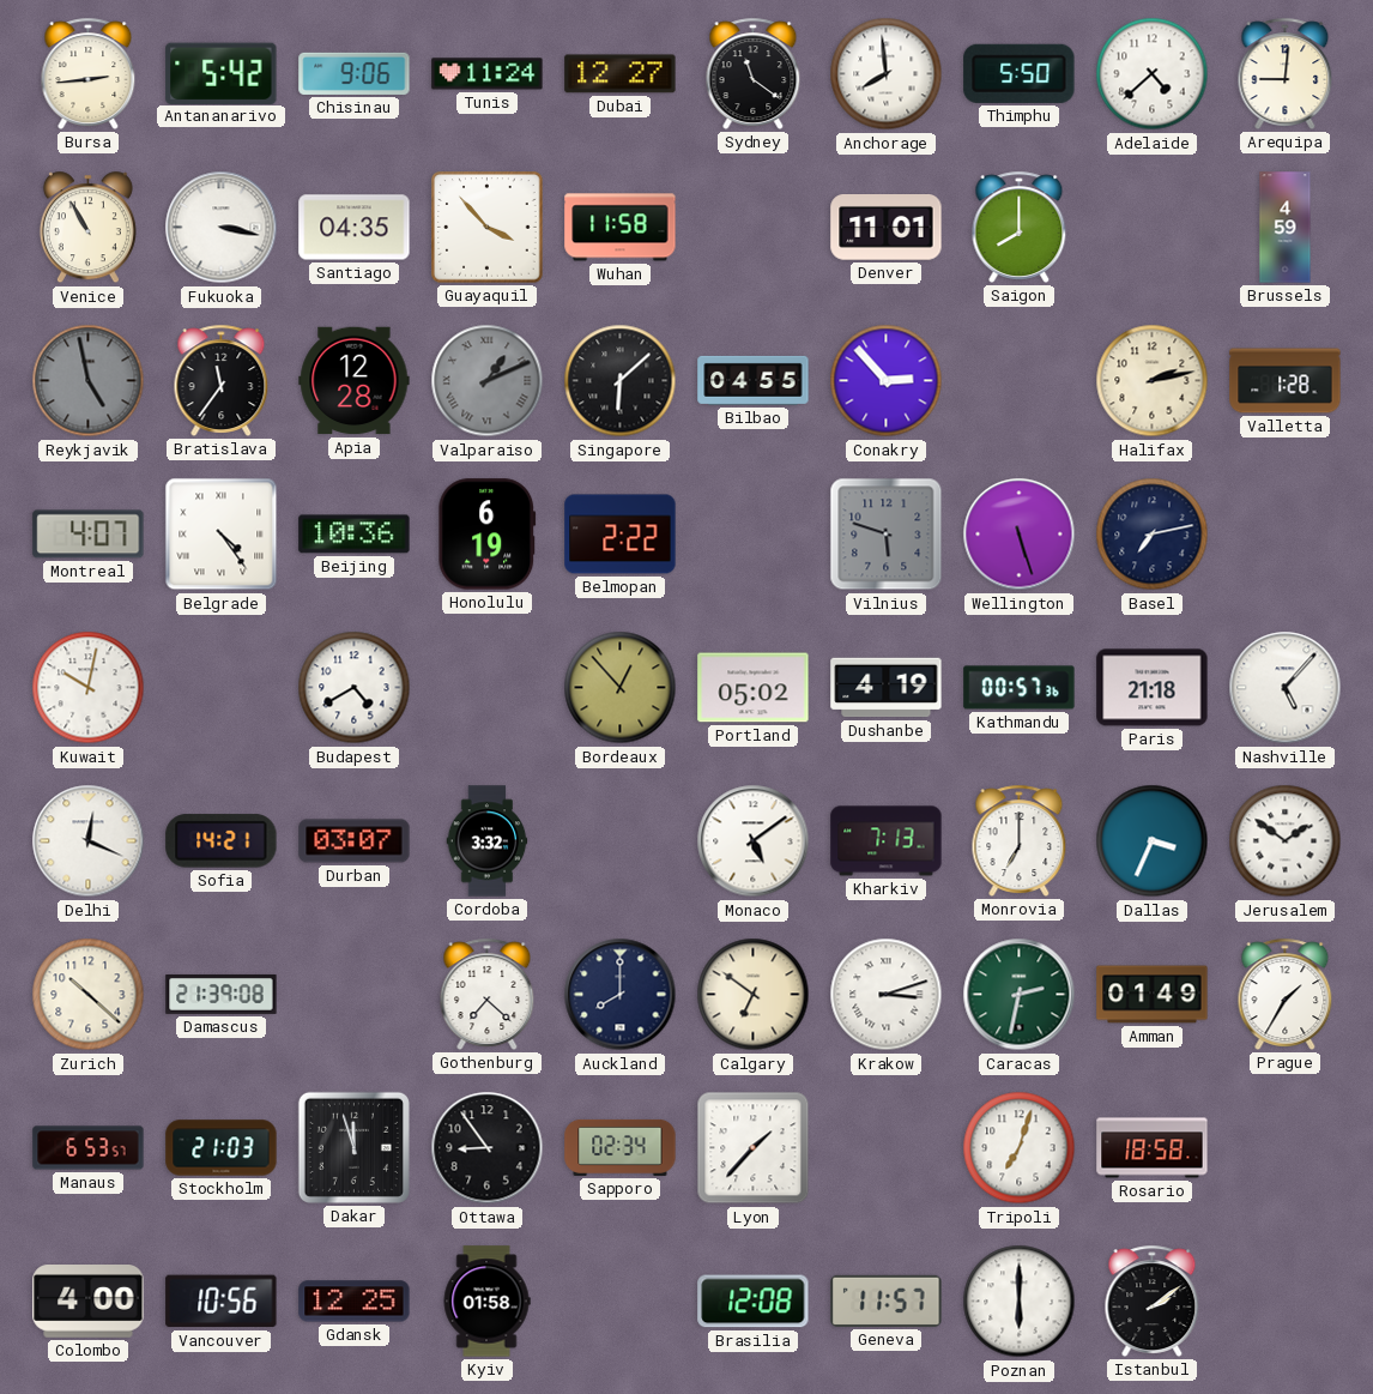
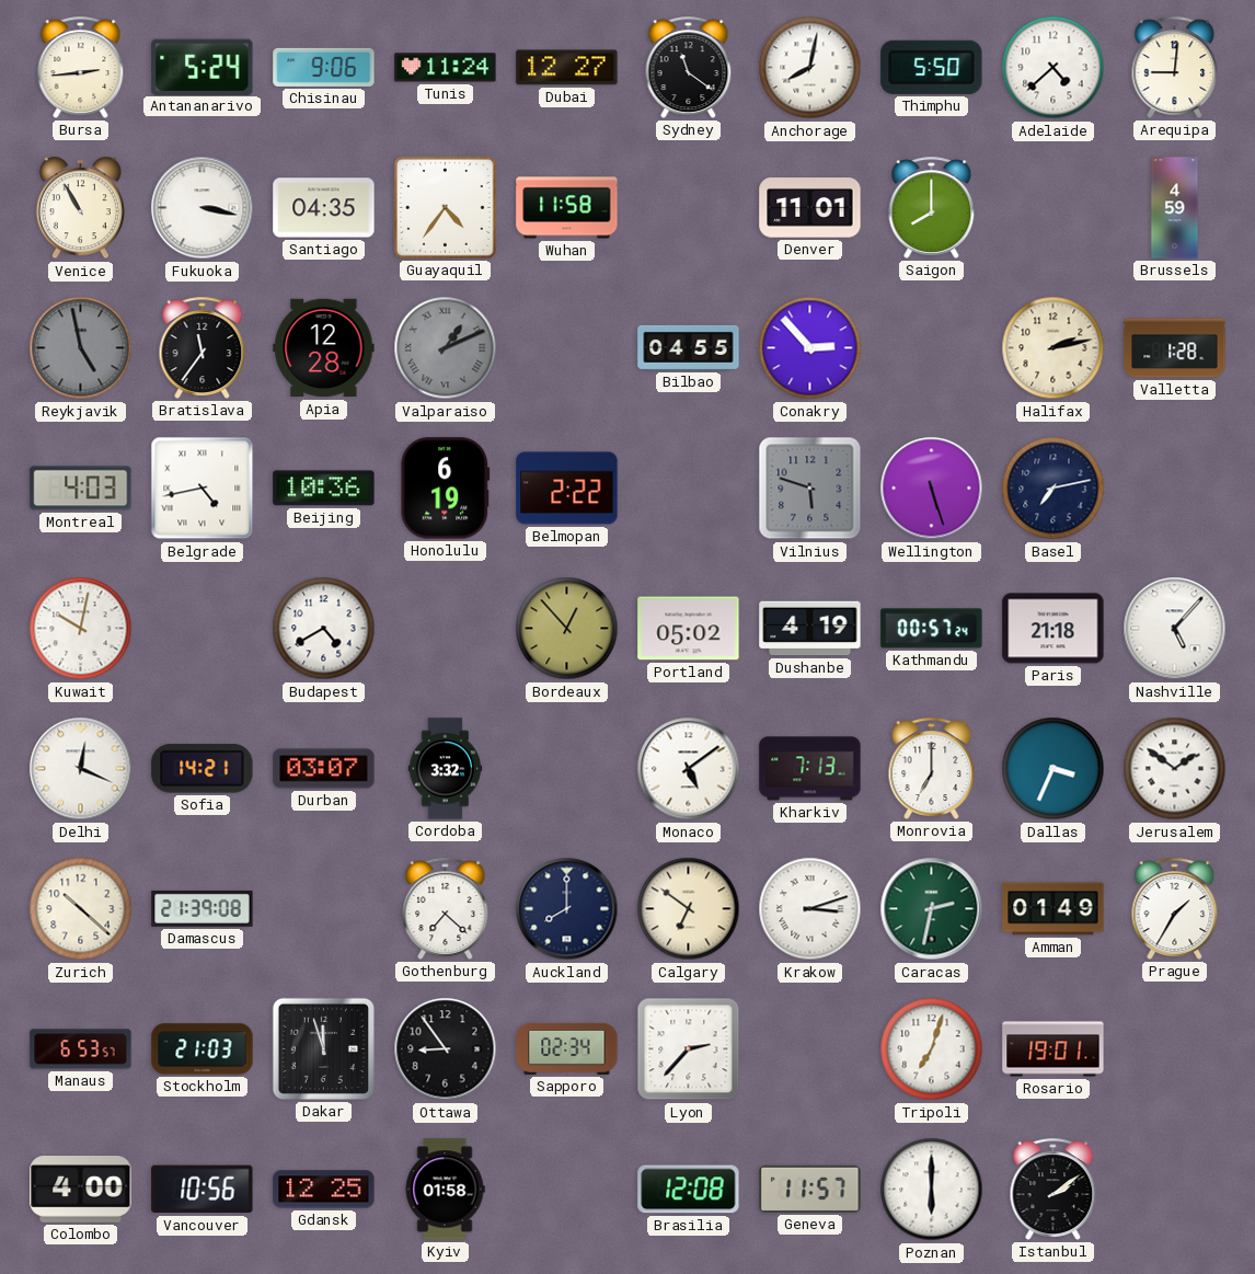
Antananarivo: 5:42 -> 5:24
Anchorage: 7:59 -> 8:02
Guayaquil: 3:53 -> 4:36
Singapore: 6:08 -> none
Montreal: 4:07 -> 4:03
Belgrade: 4:24 -> 4:43
Kathmandu: 00:57:36 -> 00:57:24
Lyon: 1:37 -> 2:37
Rosario: 18:58 -> 19:01
